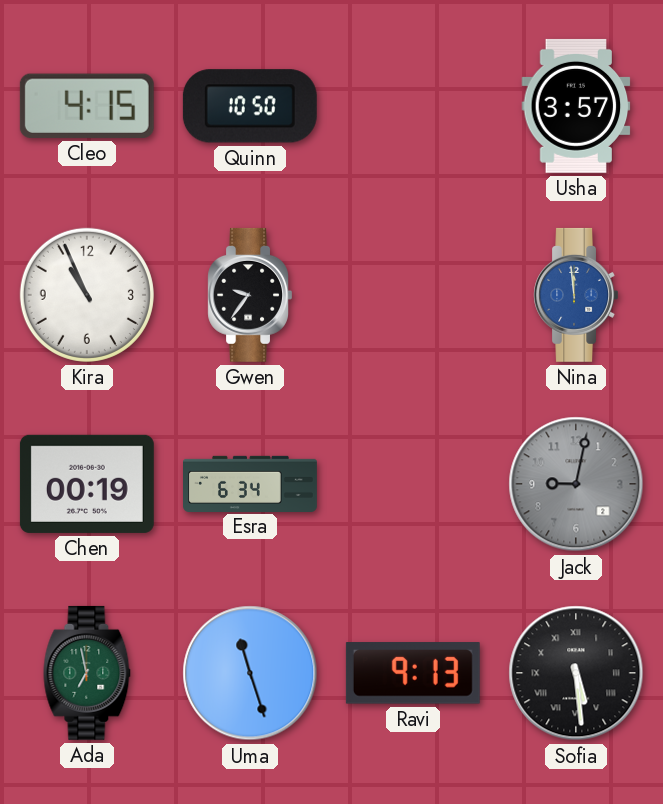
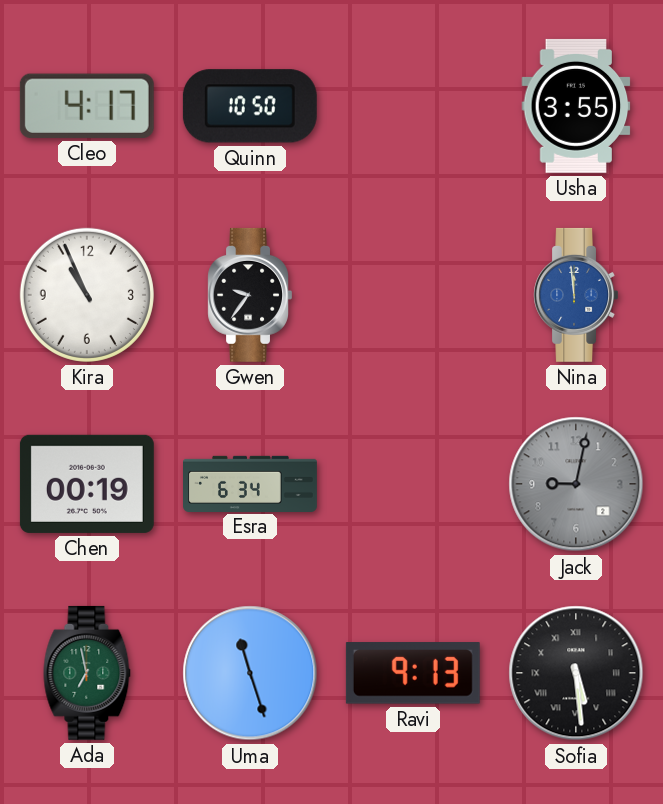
Cleo: 4:15 -> 4:17
Usha: 3:57 -> 3:55
